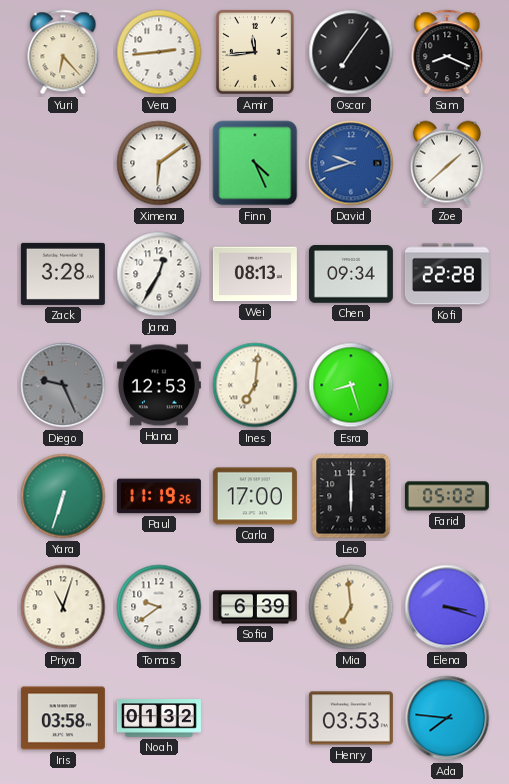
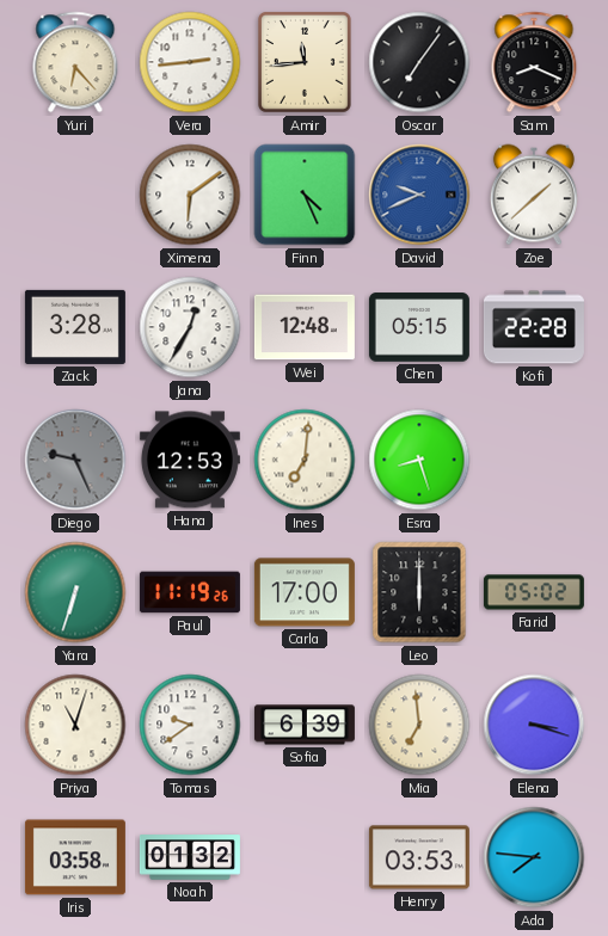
David: 9:42 -> 9:41
Wei: 08:13 -> 12:48
Chen: 09:34 -> 05:15
